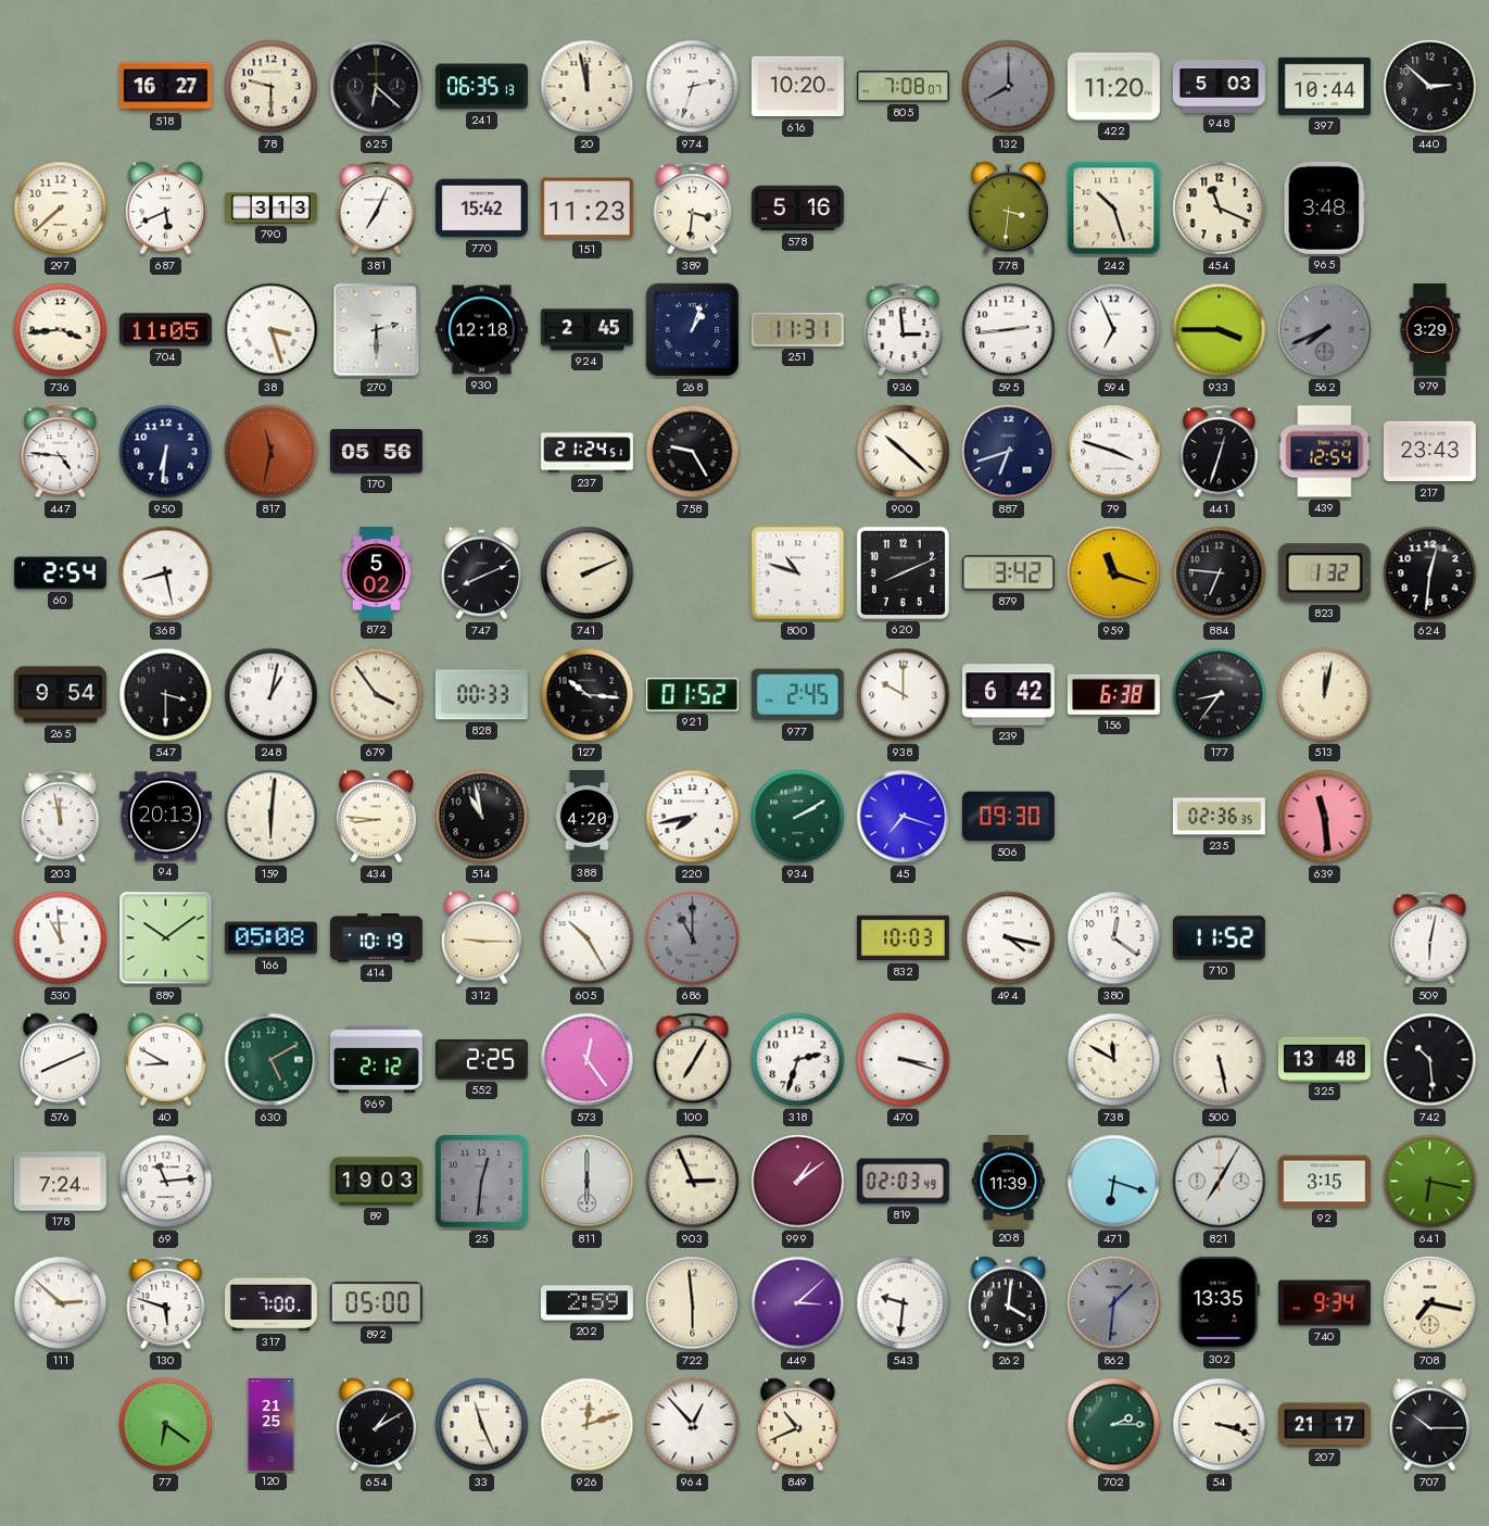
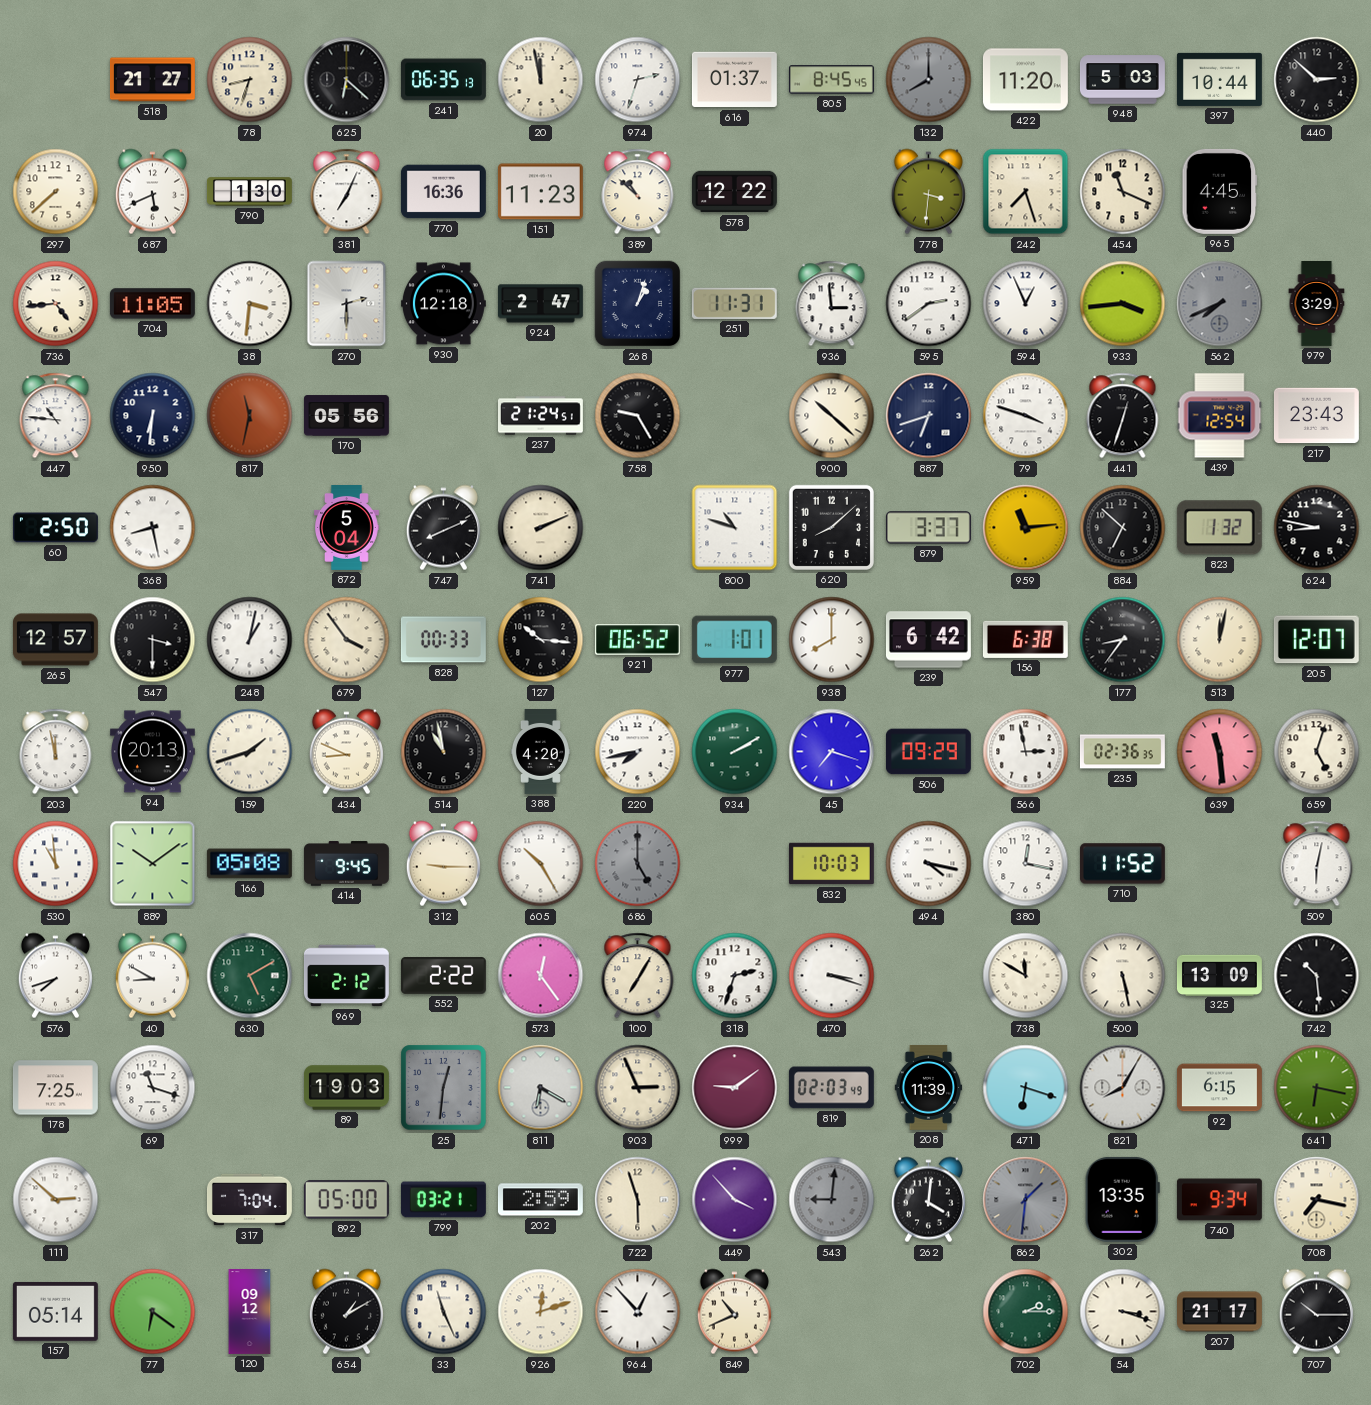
518: 16:27 -> 21:27
78: 9:30 -> 8:33
616: 10:20 -> 01:37
805: 7:08 -> 8:45
790: 3:13 -> 1:30
770: 15:42 -> 16:36
389: 3:31 -> 10:52
578: 5:16 -> 12:22
242: 10:27 -> 7:27
965: 3:48 -> 4:45
736: 3:44 -> 4:44
38: 3:27 -> 3:31
924: 2:45 -> 2:47
595: 2:44 -> 2:39
594: 6:56 -> 12:56
933: 3:45 -> 3:44
447: 4:46 -> 10:46
60: 2:54 -> 2:50
872: 5:02 -> 5:04
620: 8:11 -> 8:08
879: 3:42 -> 3:37
959: 11:18 -> 11:14
884: 6:46 -> 6:52
624: 12:31 -> 8:47
265: 9:54 -> 12:57
921: 01:52 -> 06:52
977: 2:45 -> 1:01
938: 10:00 -> 8:00
205: none -> 12:07
159: 6:01 -> 1:42
434: 8:46 -> 8:49
506: 09:30 -> 09:29
566: none -> 2:58
659: none -> 5:03
414: 10:19 -> 9:45
686: 11:00 -> 5:00
380: 12:21 -> 12:17
576: 8:11 -> 7:42
552: 2:25 -> 2:22
325: 13:48 -> 13:09
178: 7:24 -> 7:25
69: 11:14 -> 11:18
811: 6:00 -> 6:20
999: 1:09 -> 9:09
821: 7:05 -> 8:05
92: 3:15 -> 6:15
130: 5:48 -> none
317: 7:00 -> 7:04
799: none -> 03:21
722: 5:59 -> 5:57
449: 3:08 -> 3:53
543: 9:31 -> 9:01
543 dial: white -> grey
157: none -> 05:14
120: 21:25 -> 09:12
